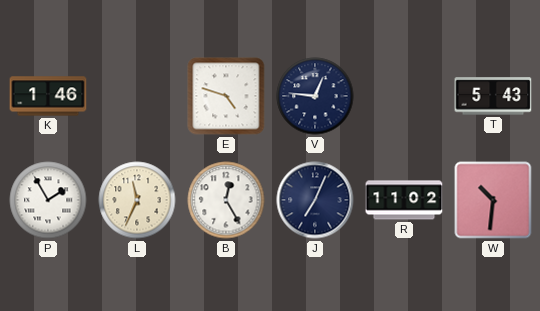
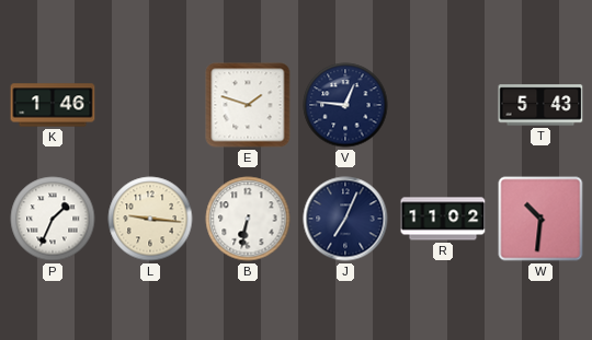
E: 4:48 -> 1:48
P: 1:55 -> 1:34
L: 11:34 -> 9:16
B: 12:25 -> 6:32
